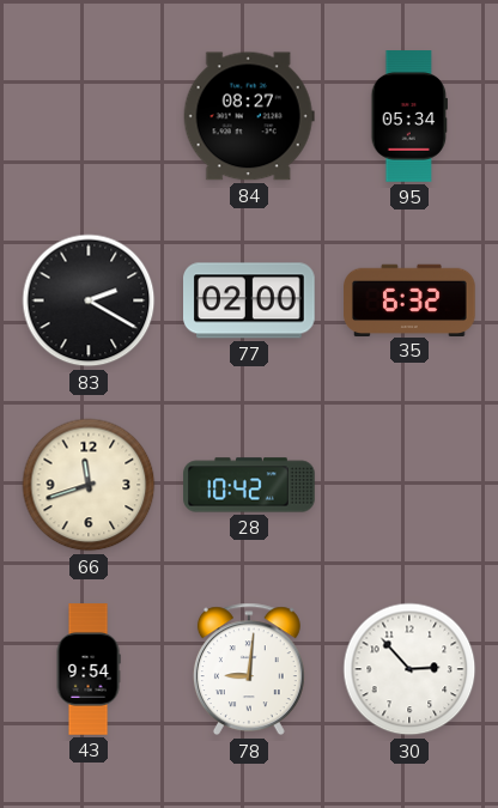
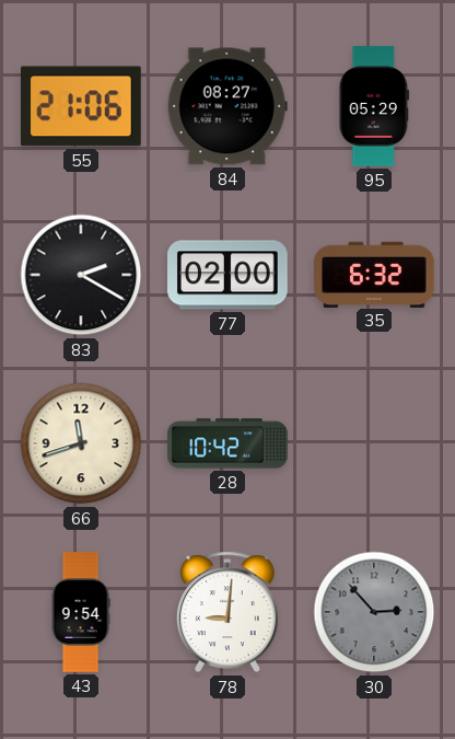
55: none -> 21:06
95: 05:34 -> 05:29
30 dial: white -> grey
